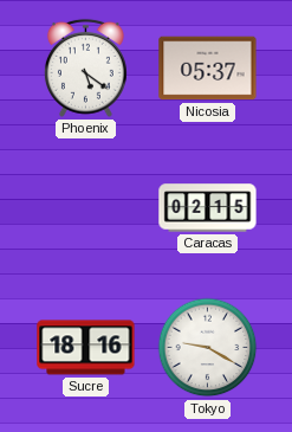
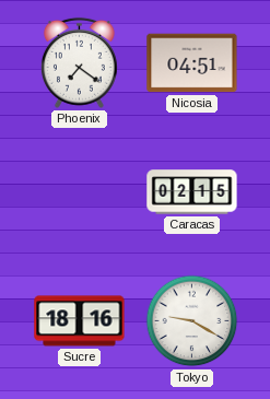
Phoenix: 5:21 -> 7:21
Nicosia: 05:37 -> 04:51
